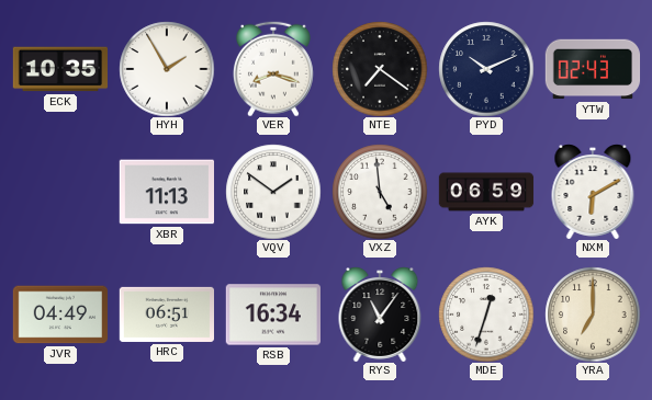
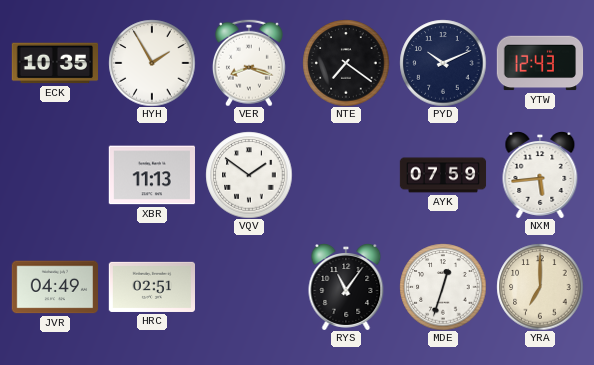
YTW: 02:43 -> 12:43
VXZ: 4:59 -> none
AYK: 06:59 -> 07:59
NXM: 6:10 -> 5:44
HRC: 06:51 -> 02:51
RSB: 16:34 -> none
